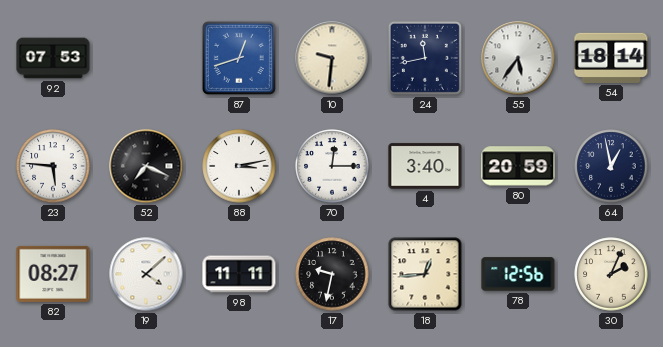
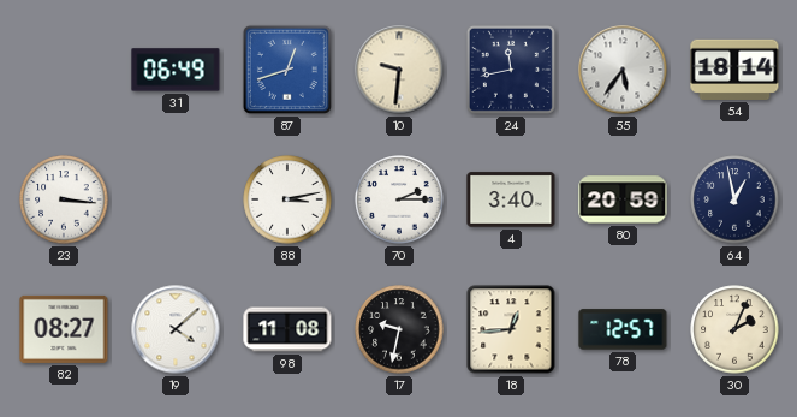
92: 07:53 -> none
31: none -> 06:49
23: 5:46 -> 3:16
52: 7:19 -> none
70: 12:15 -> 2:15
98: 11:11 -> 11:08
78: 12:56 -> 12:57
